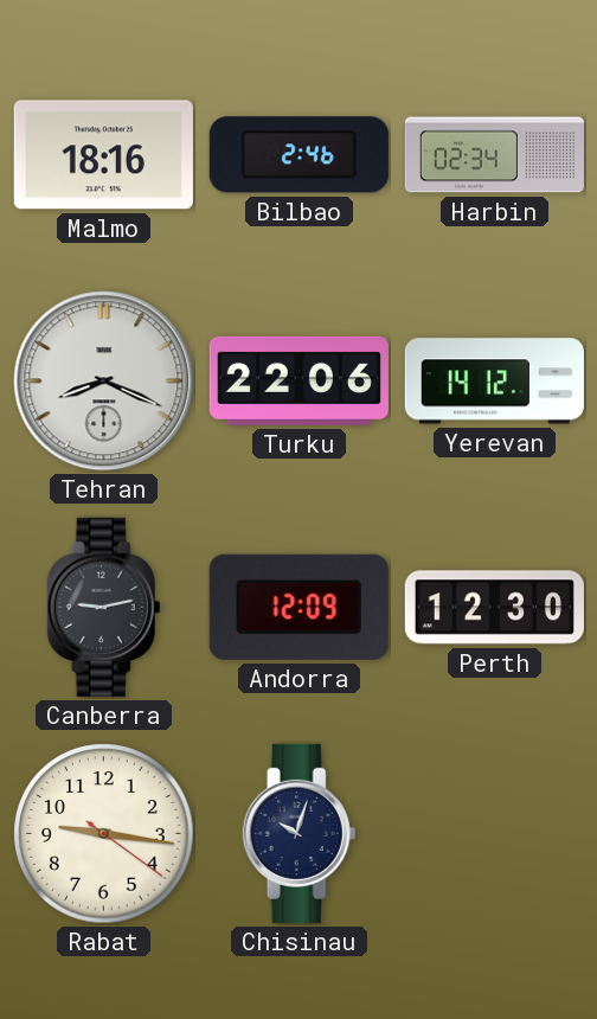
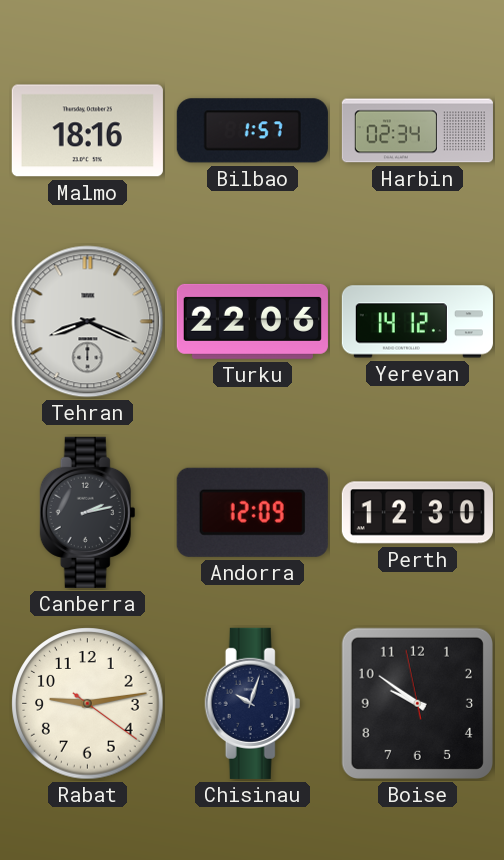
Bilbao: 2:46 -> 1:57
Canberra: 9:13 -> 2:13
Rabat: 9:16 -> 9:13
Boise: none -> 9:50
